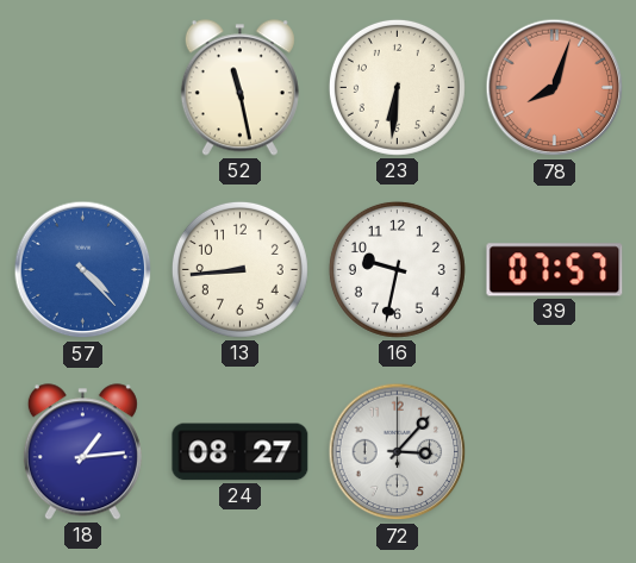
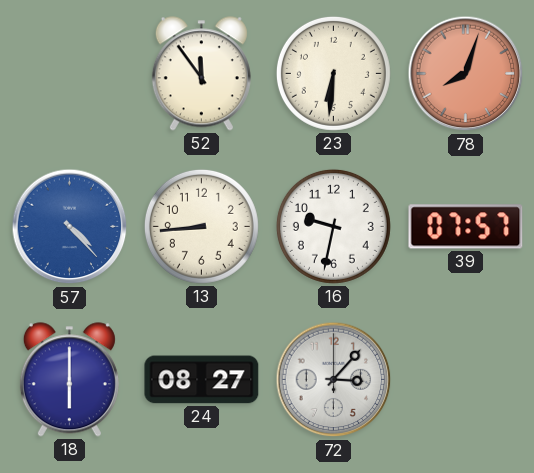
52: 11:28 -> 11:54
18: 1:14 -> 6:00
